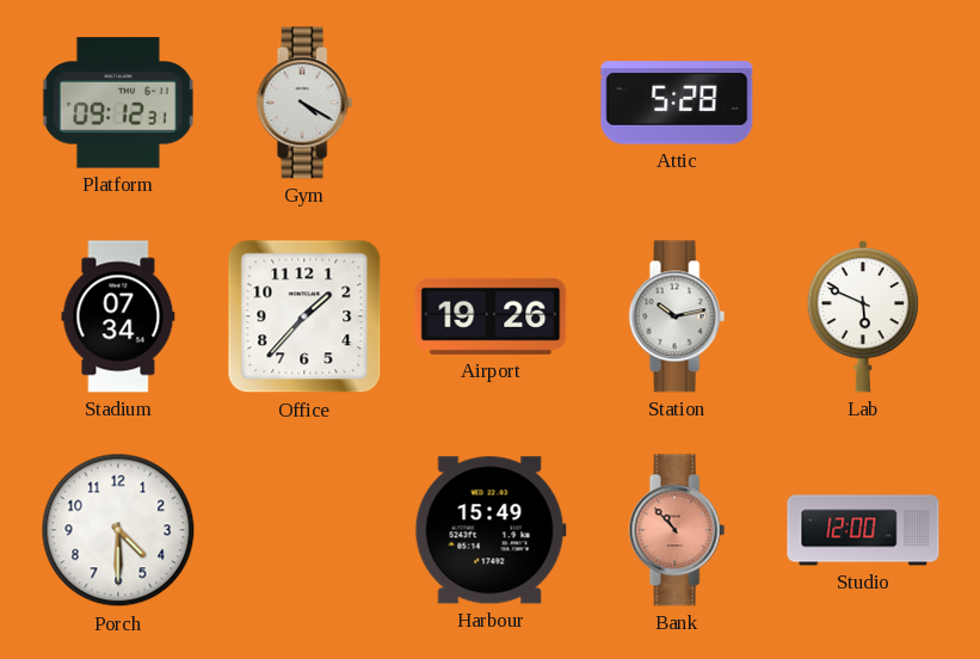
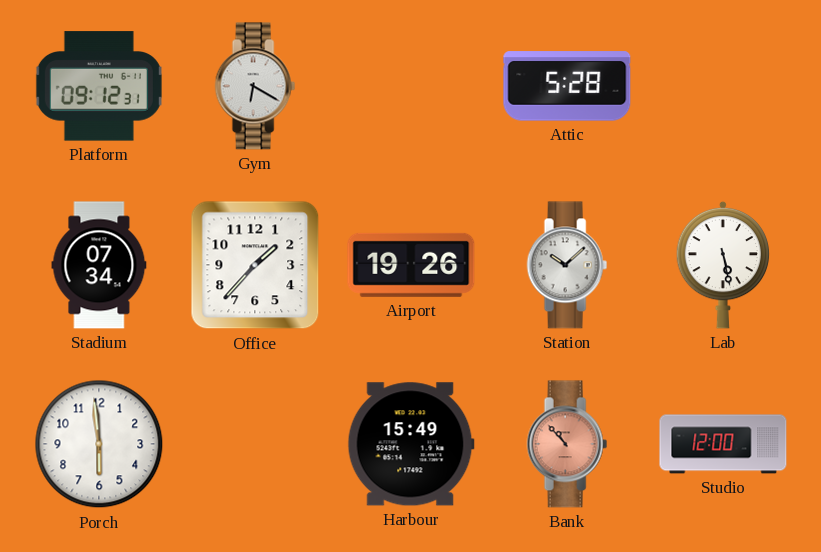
Gym: 4:20 -> 6:20
Station: 10:13 -> 10:08
Lab: 5:49 -> 5:28
Porch: 4:30 -> 5:59
